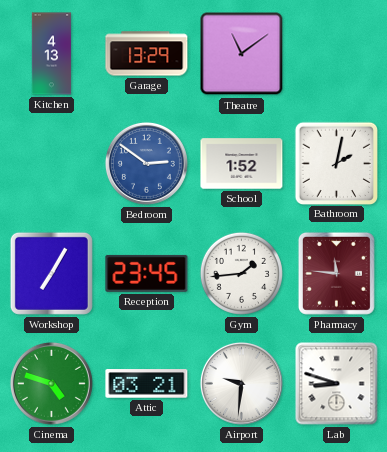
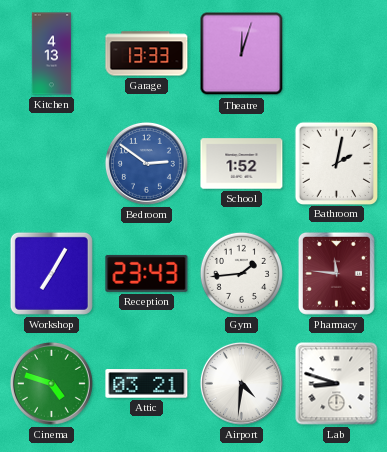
Garage: 13:29 -> 13:33
Theatre: 11:09 -> 12:03
Reception: 23:45 -> 23:43
Airport: 9:31 -> 4:31
